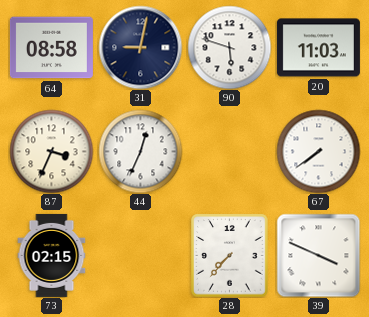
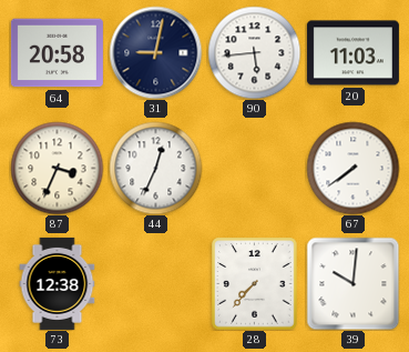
64: 08:58 -> 20:58
90: 5:48 -> 5:44
73: 02:15 -> 12:38
39: 3:49 -> 10:01
